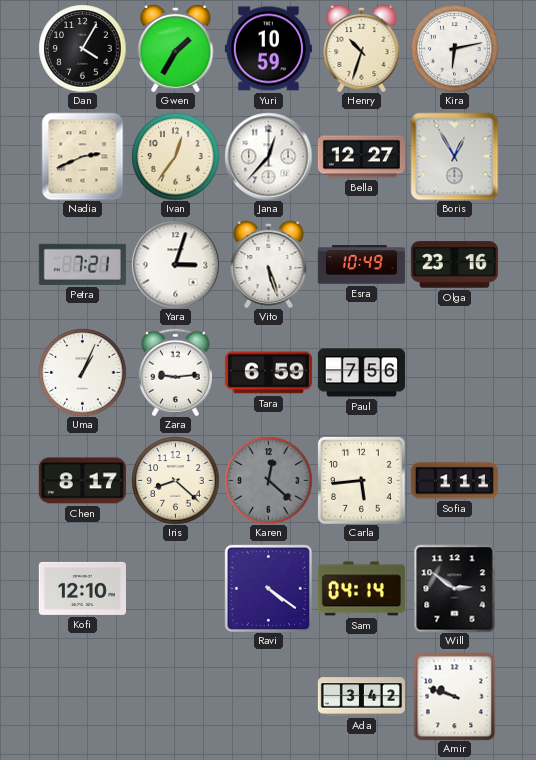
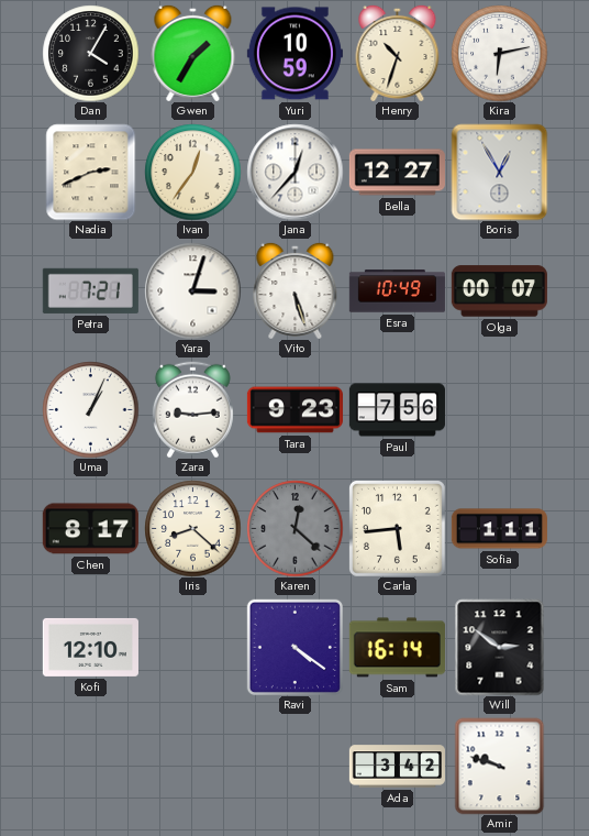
Olga: 23:16 -> 00:07
Tara: 6:59 -> 9:23
Sam: 04:14 -> 16:14
